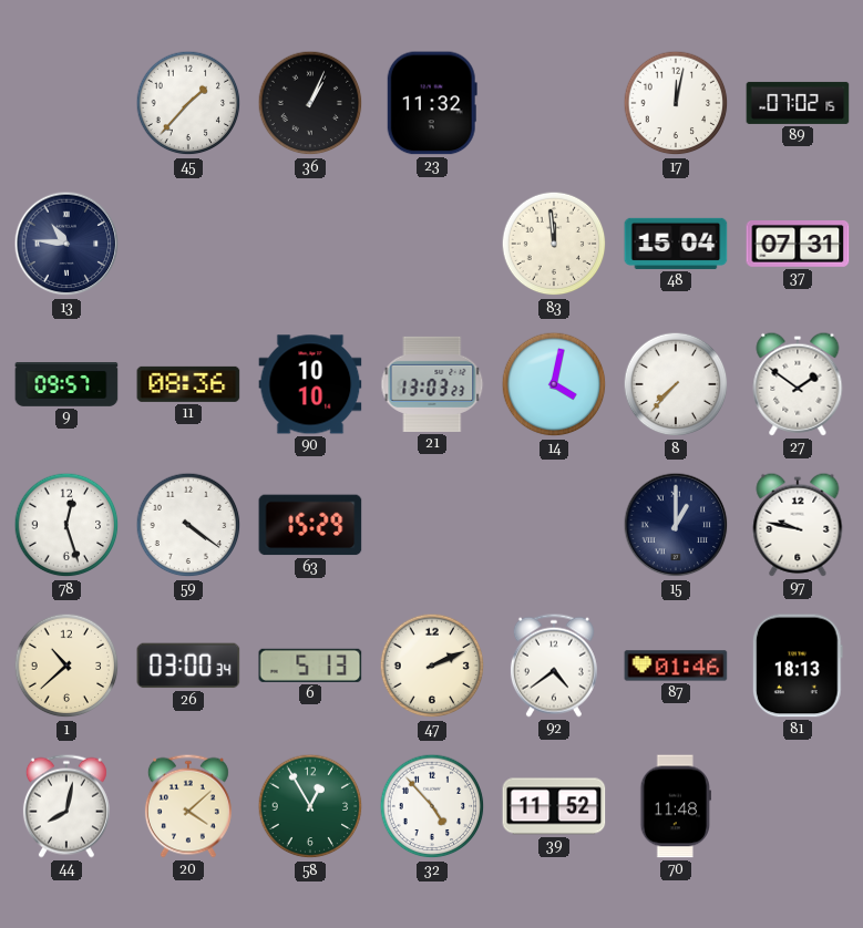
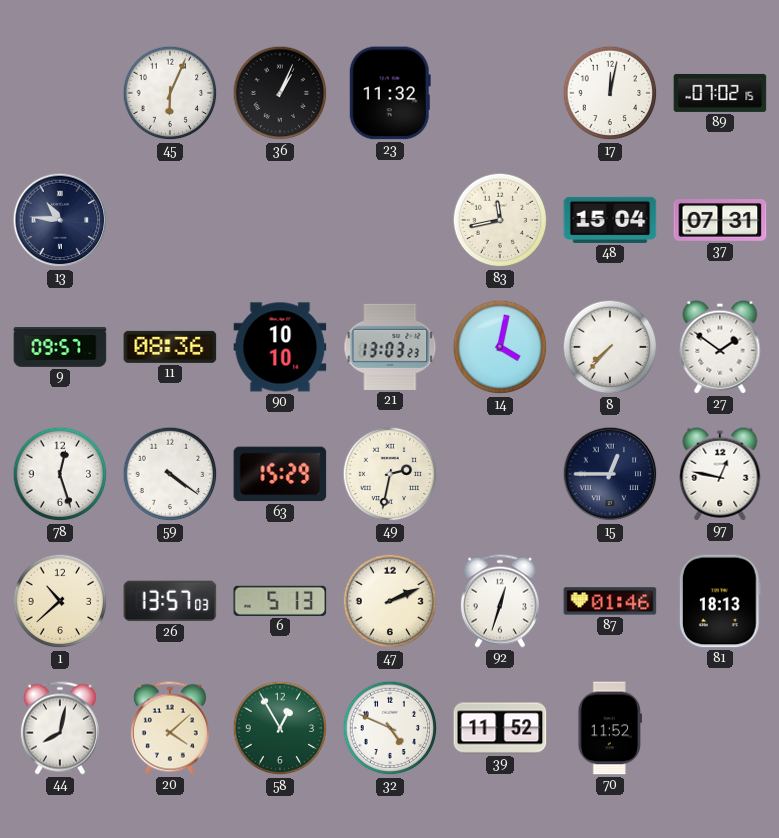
45: 1:37 -> 6:04
83: 11:59 -> 11:43
49: none -> 2:32
15: 1:00 -> 12:45
97: 9:47 -> 12:47
26: 03:00 -> 13:57
92: 4:39 -> 12:33
32: 4:53 -> 4:49
70: 11:48 -> 11:52
